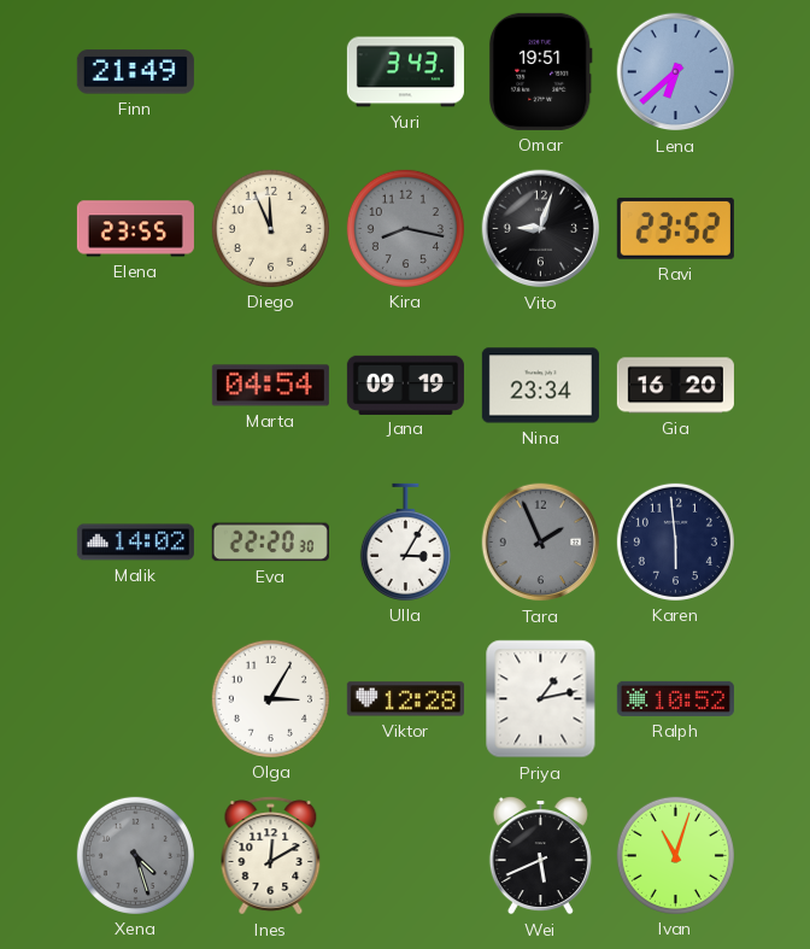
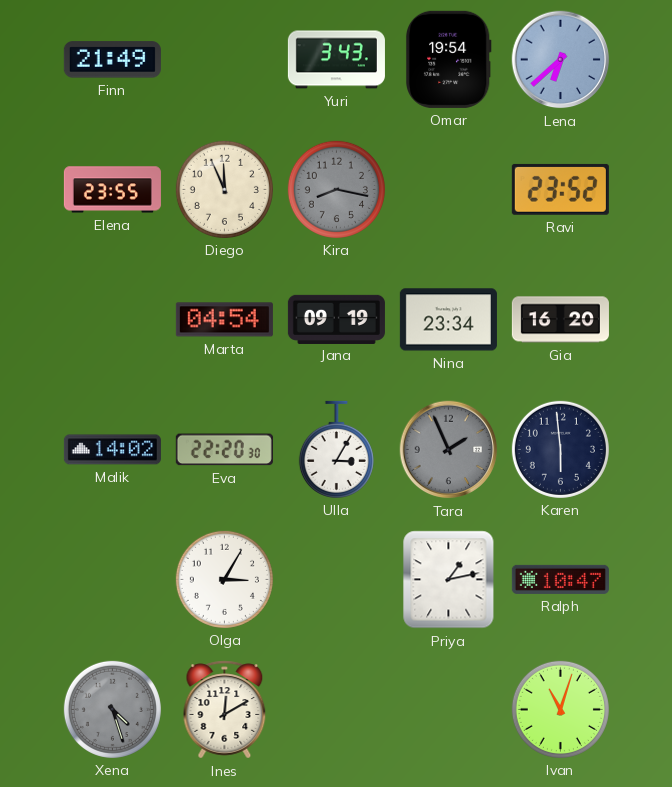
Omar: 19:51 -> 19:54
Vito: 9:03 -> none
Viktor: 12:28 -> none
Ralph: 10:52 -> 10:47
Wei: 5:41 -> none
